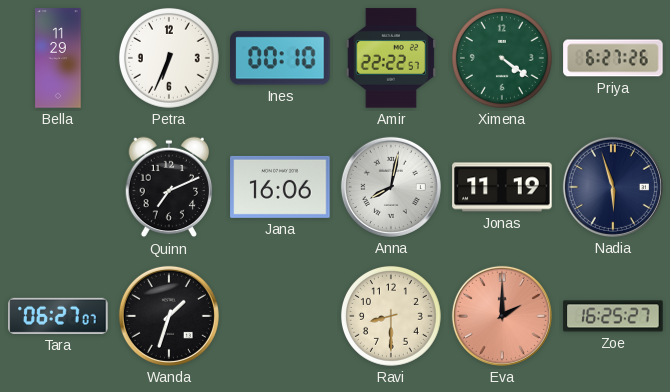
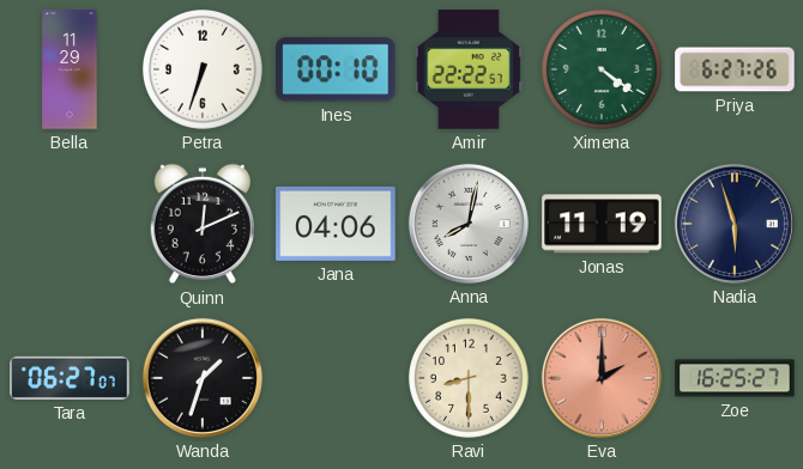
Petra: 6:34 -> 6:33
Quinn: 7:11 -> 12:11
Jana: 16:06 -> 04:06
